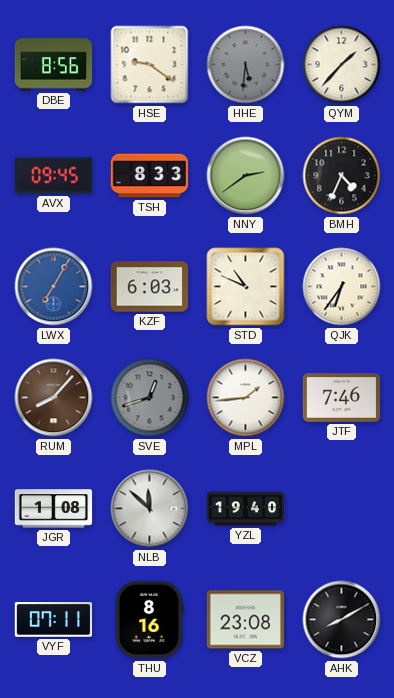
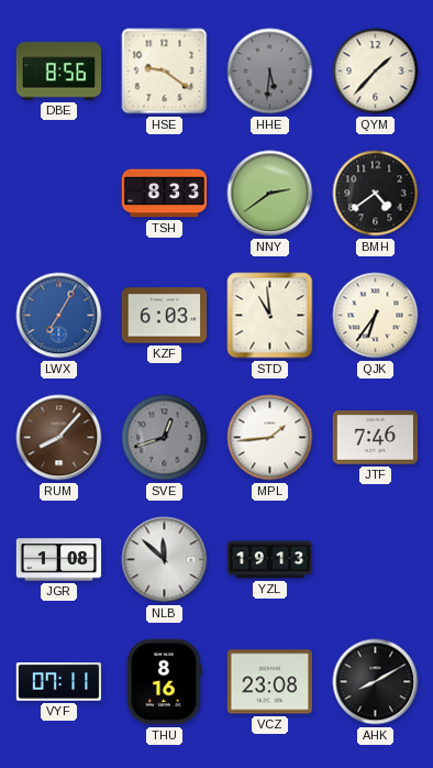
AVX: 09:45 -> none
BMH: 4:34 -> 4:39
STD: 10:49 -> 10:59
YZL: 19:40 -> 19:13
